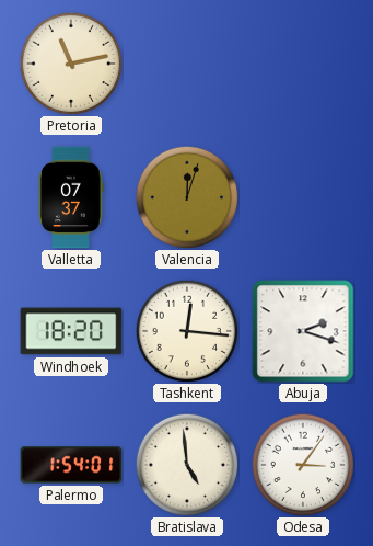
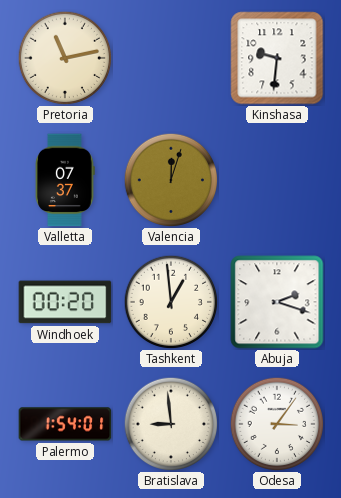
Kinshasa: none -> 9:31
Windhoek: 18:20 -> 00:20
Tashkent: 12:16 -> 12:59
Bratislava: 4:59 -> 8:59
